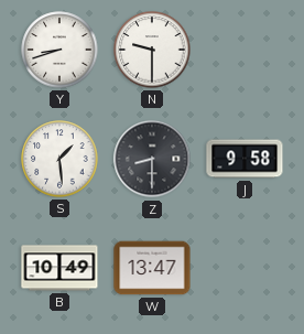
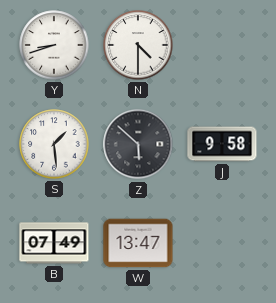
N: 9:30 -> 4:30
Z: 8:30 -> 5:52
B: 10:49 -> 07:49
